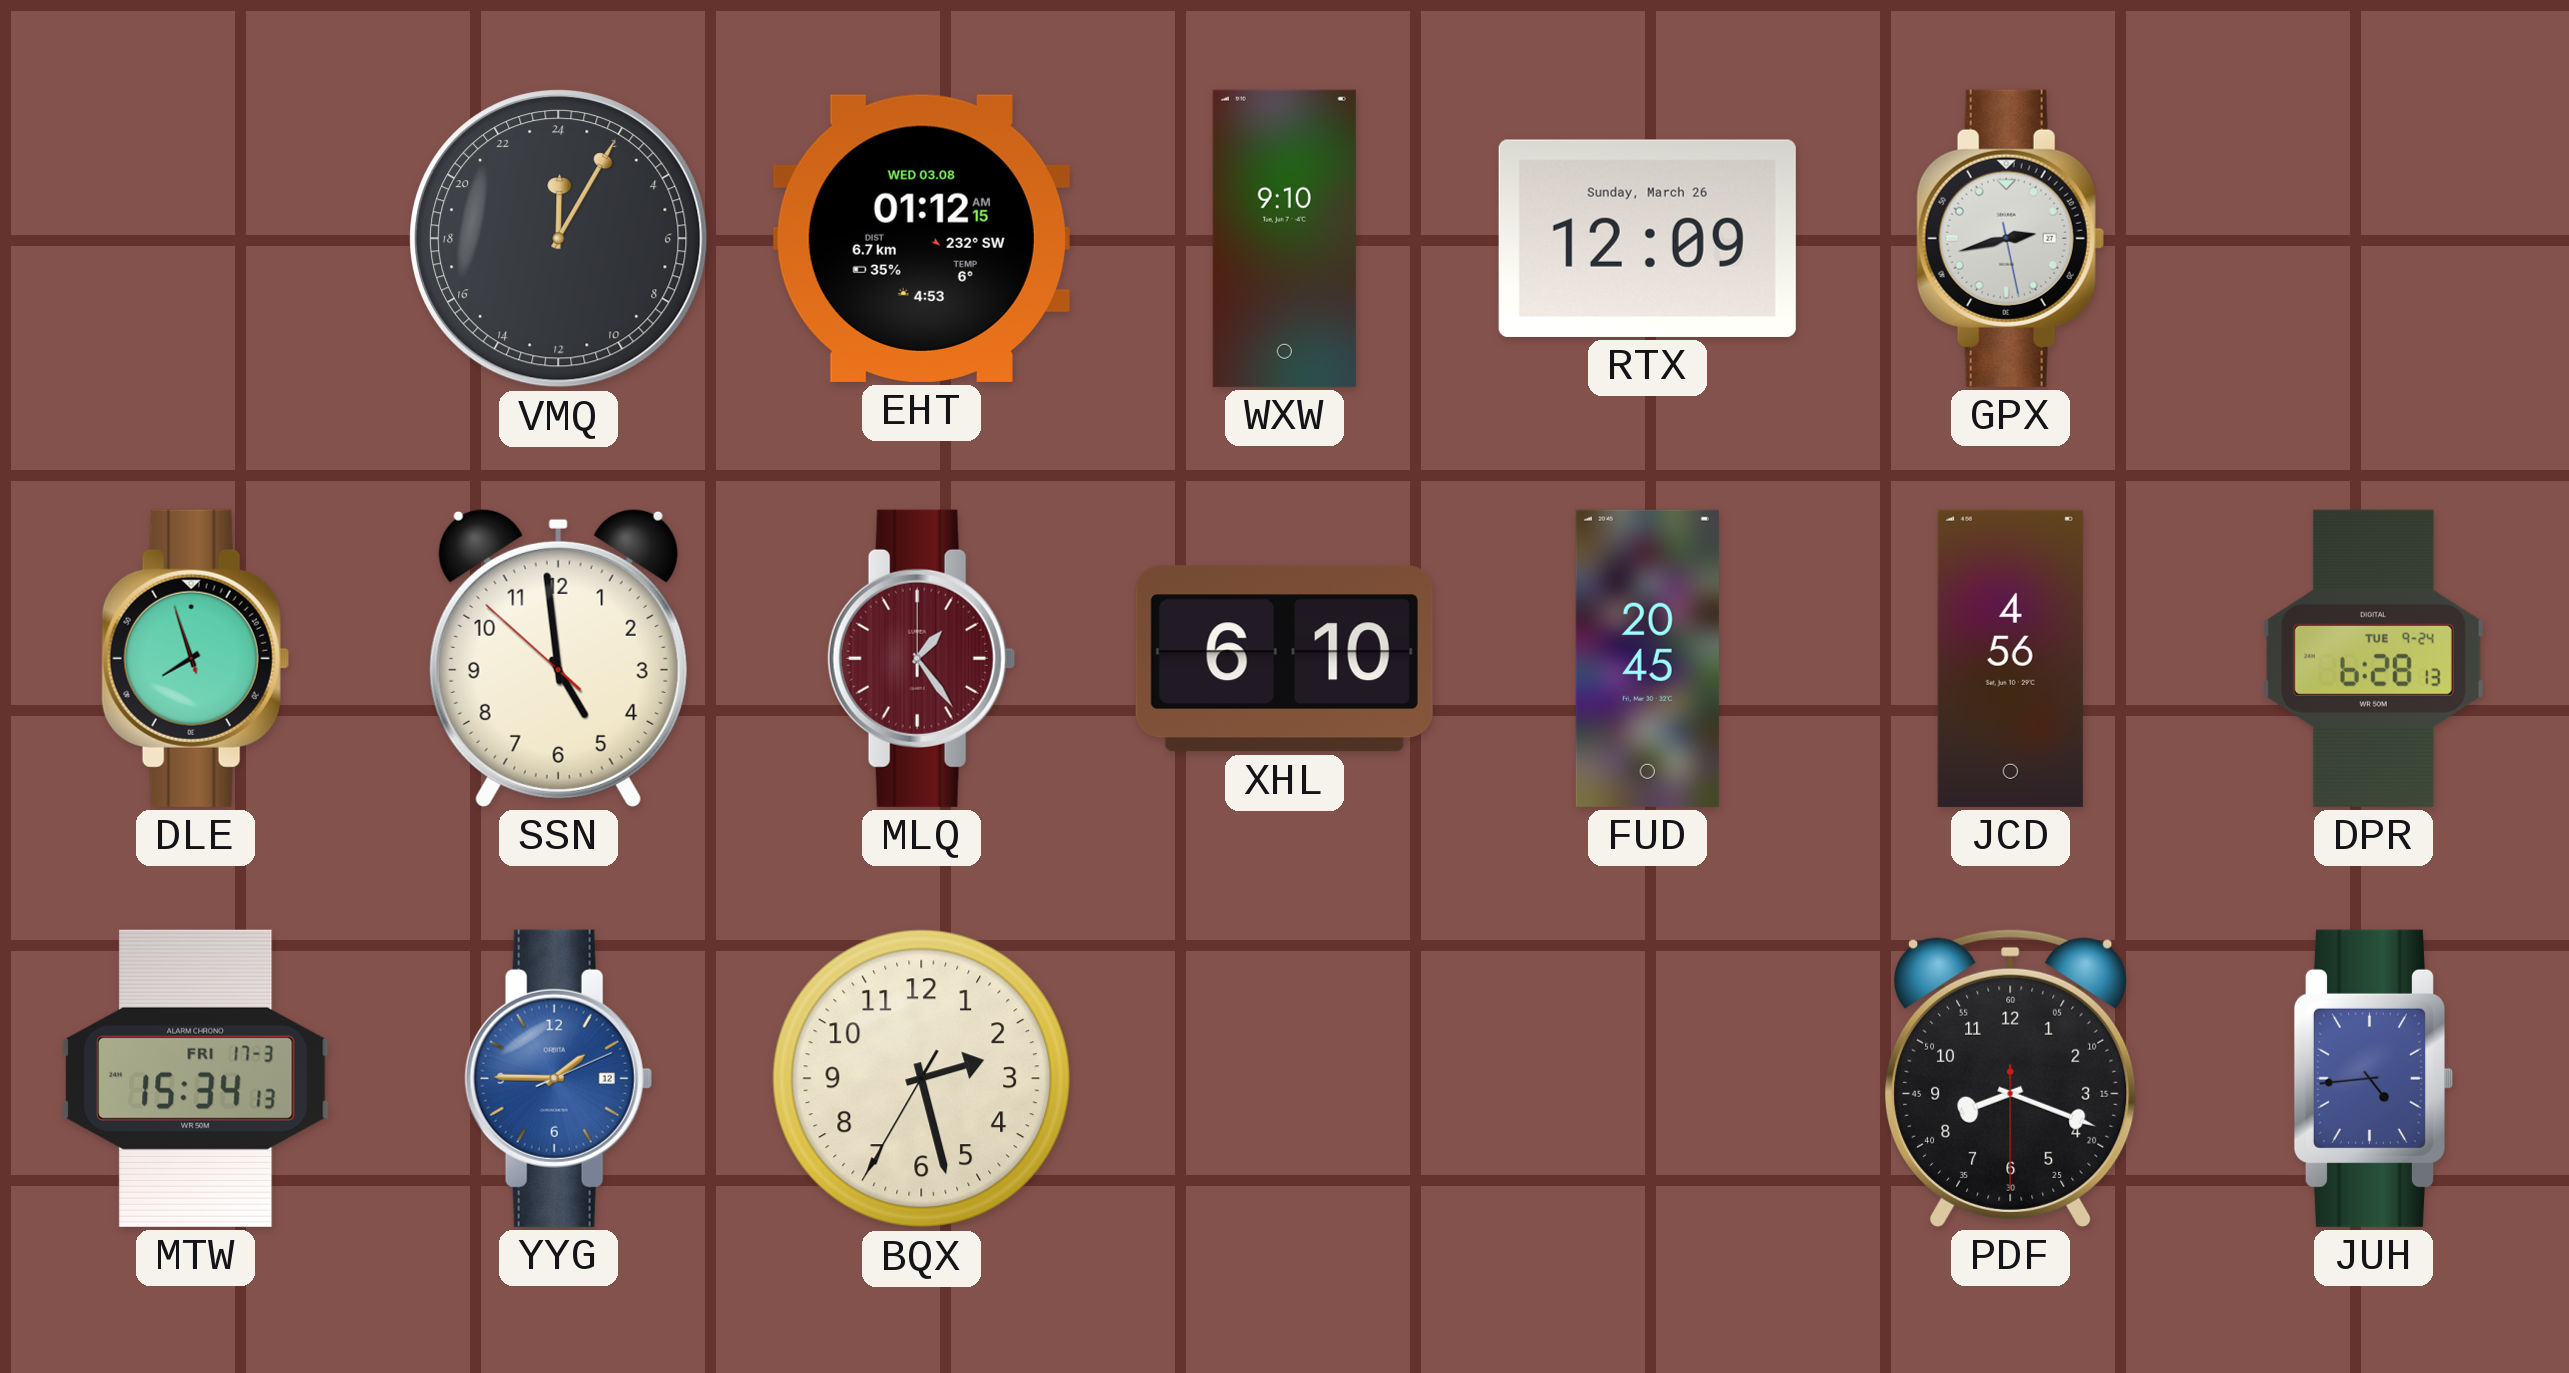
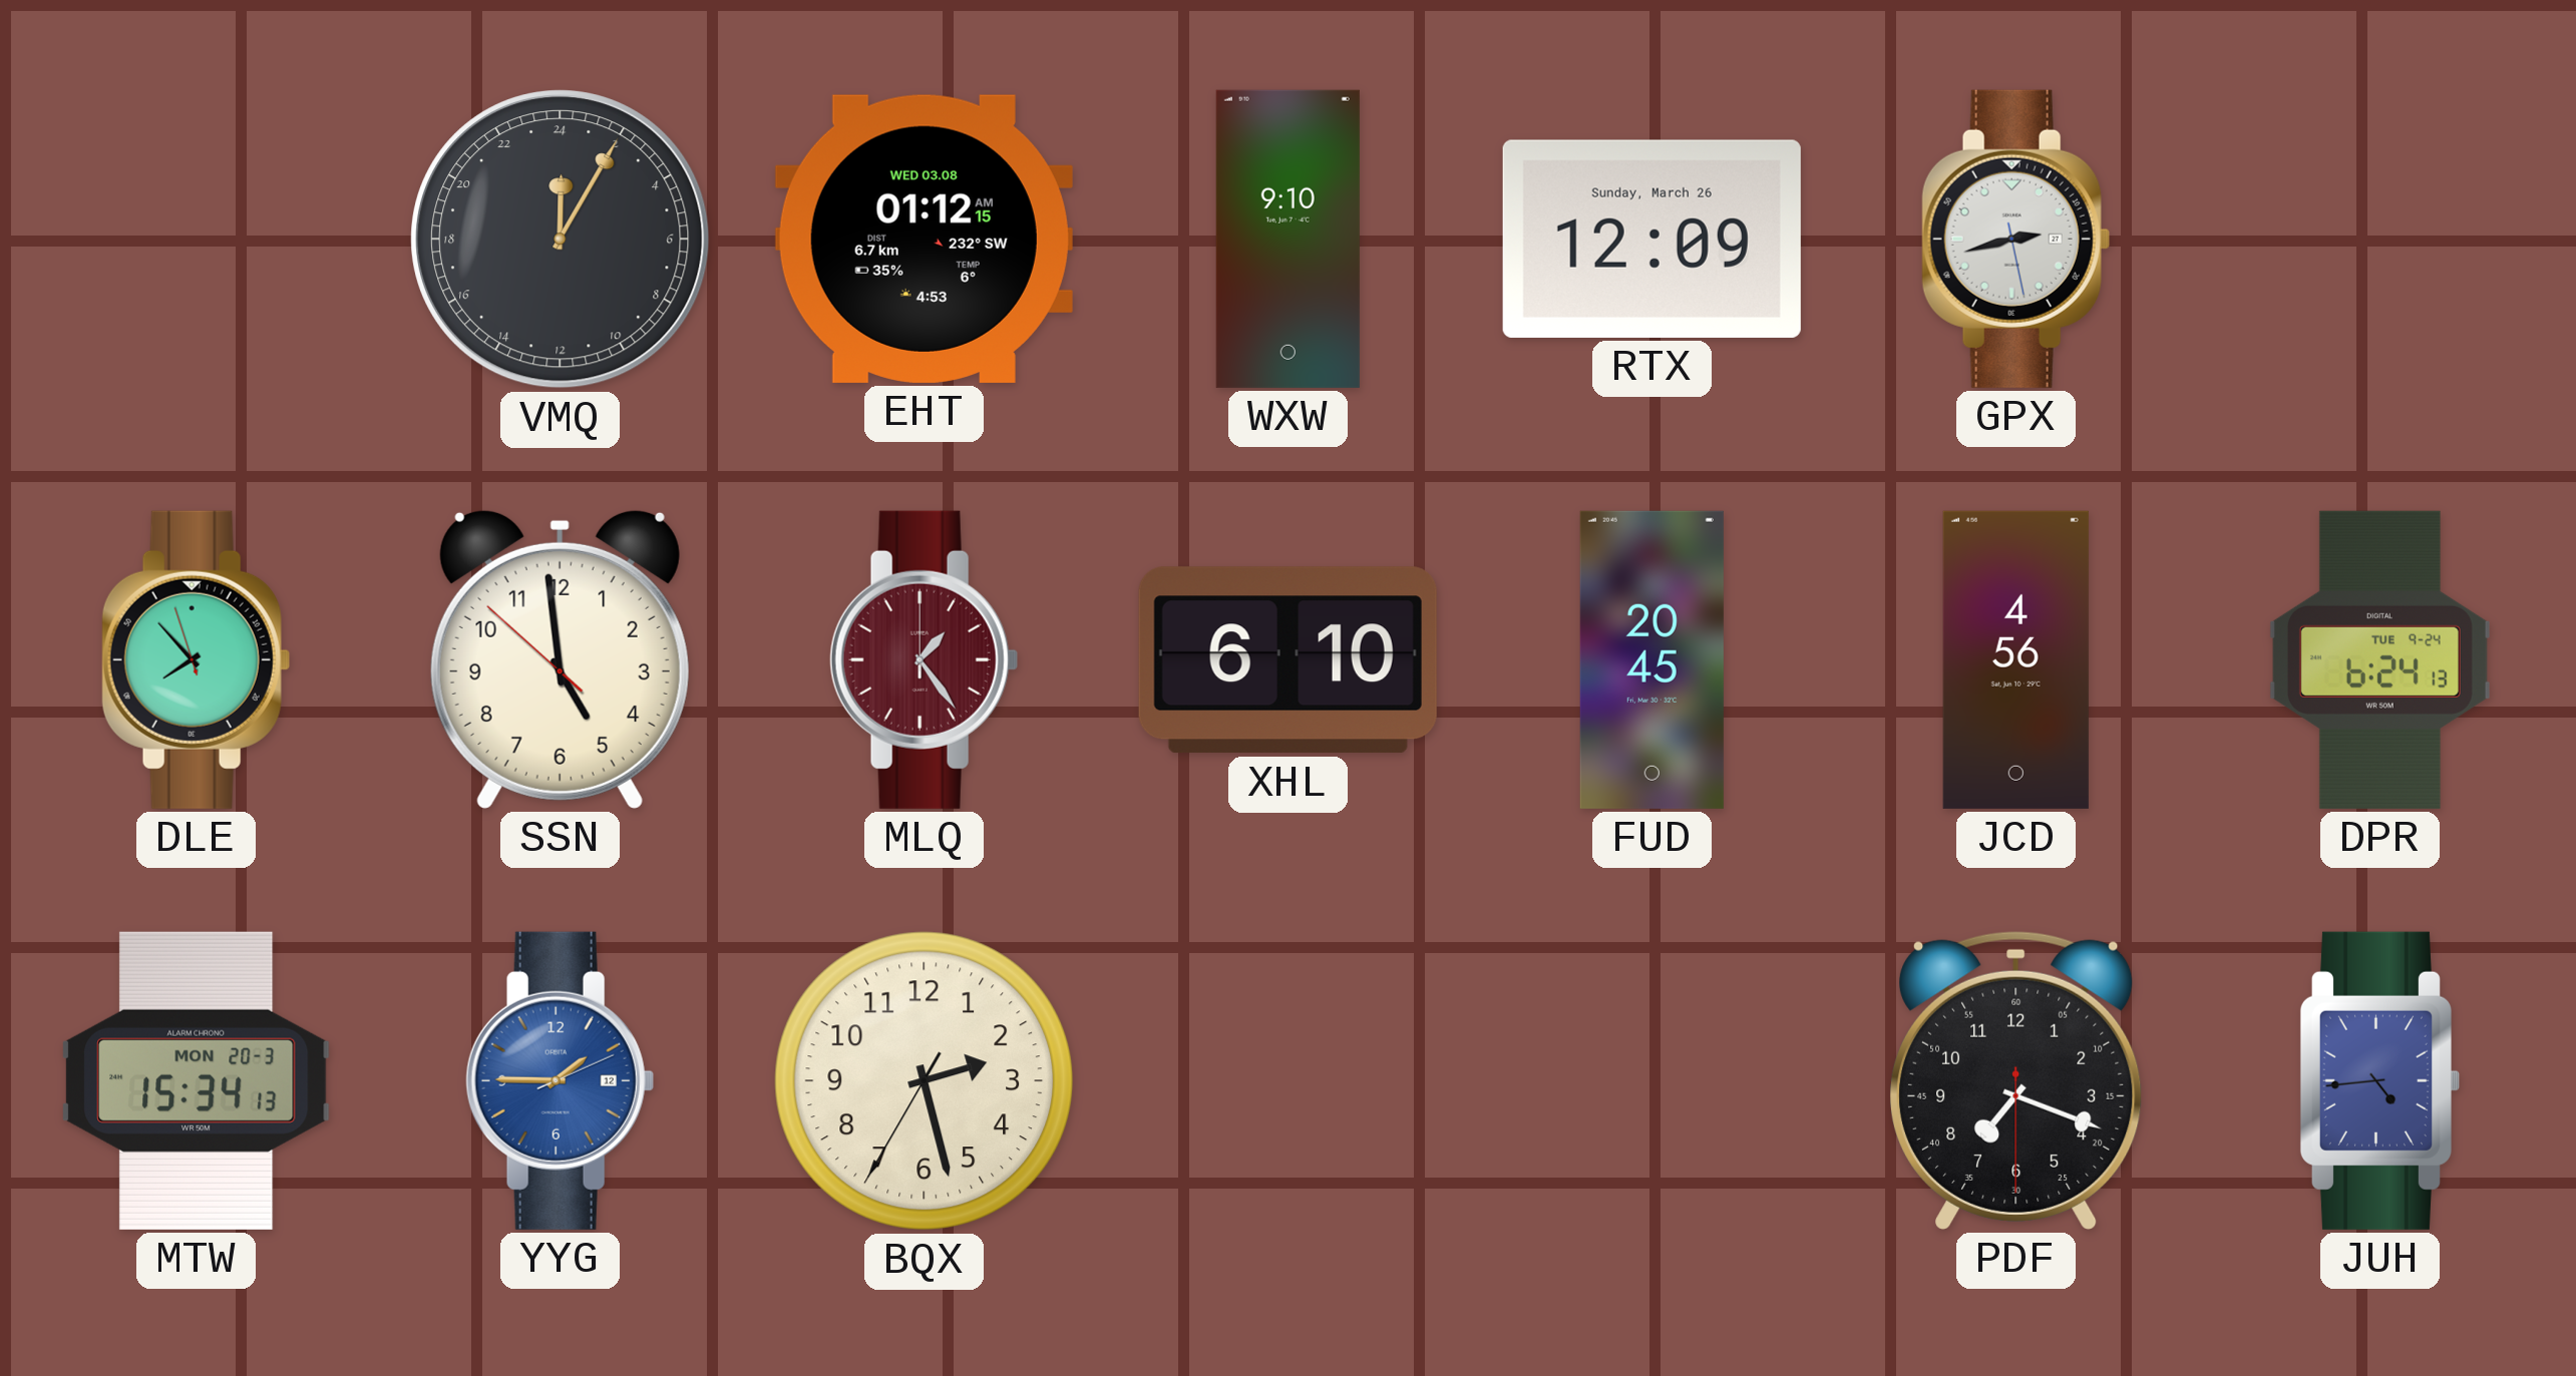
DLE: 7:56 -> 7:52
DPR: 6:28 -> 6:24
MTW date: FRI 17-3 -> MON 20-3
PDF: 8:18 -> 7:18
